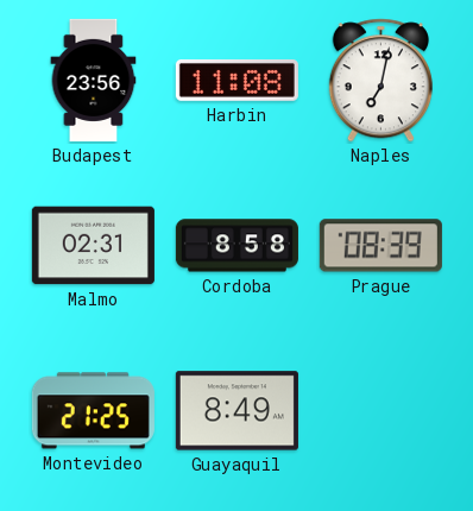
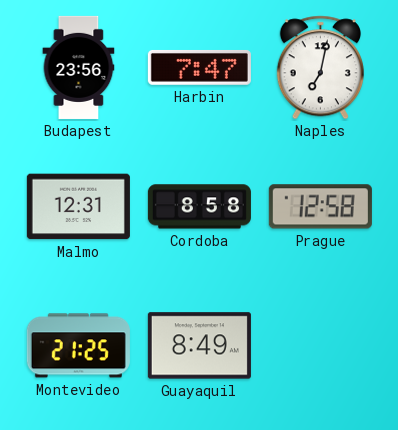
Harbin: 11:08 -> 7:47
Malmo: 02:31 -> 12:31
Prague: 08:39 -> 12:58
